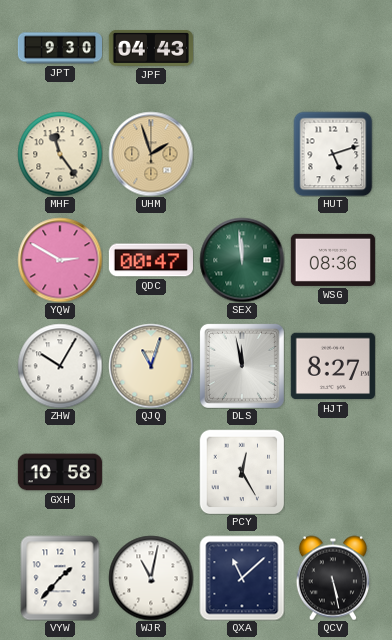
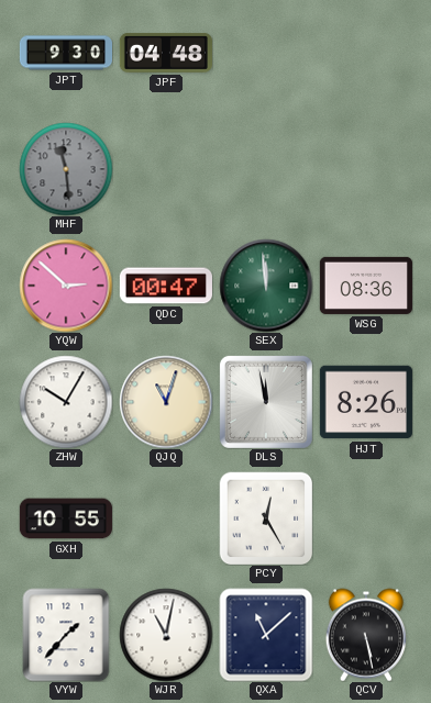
JPF: 04:43 -> 04:48
MHF: 11:24 -> 11:29
MHF dial: cream -> grey
UHM: 1:57 -> none
HUT: 5:12 -> none
YQW: 2:50 -> 2:52
HJT: 8:27 -> 8:26
GXH: 10:58 -> 10:55
